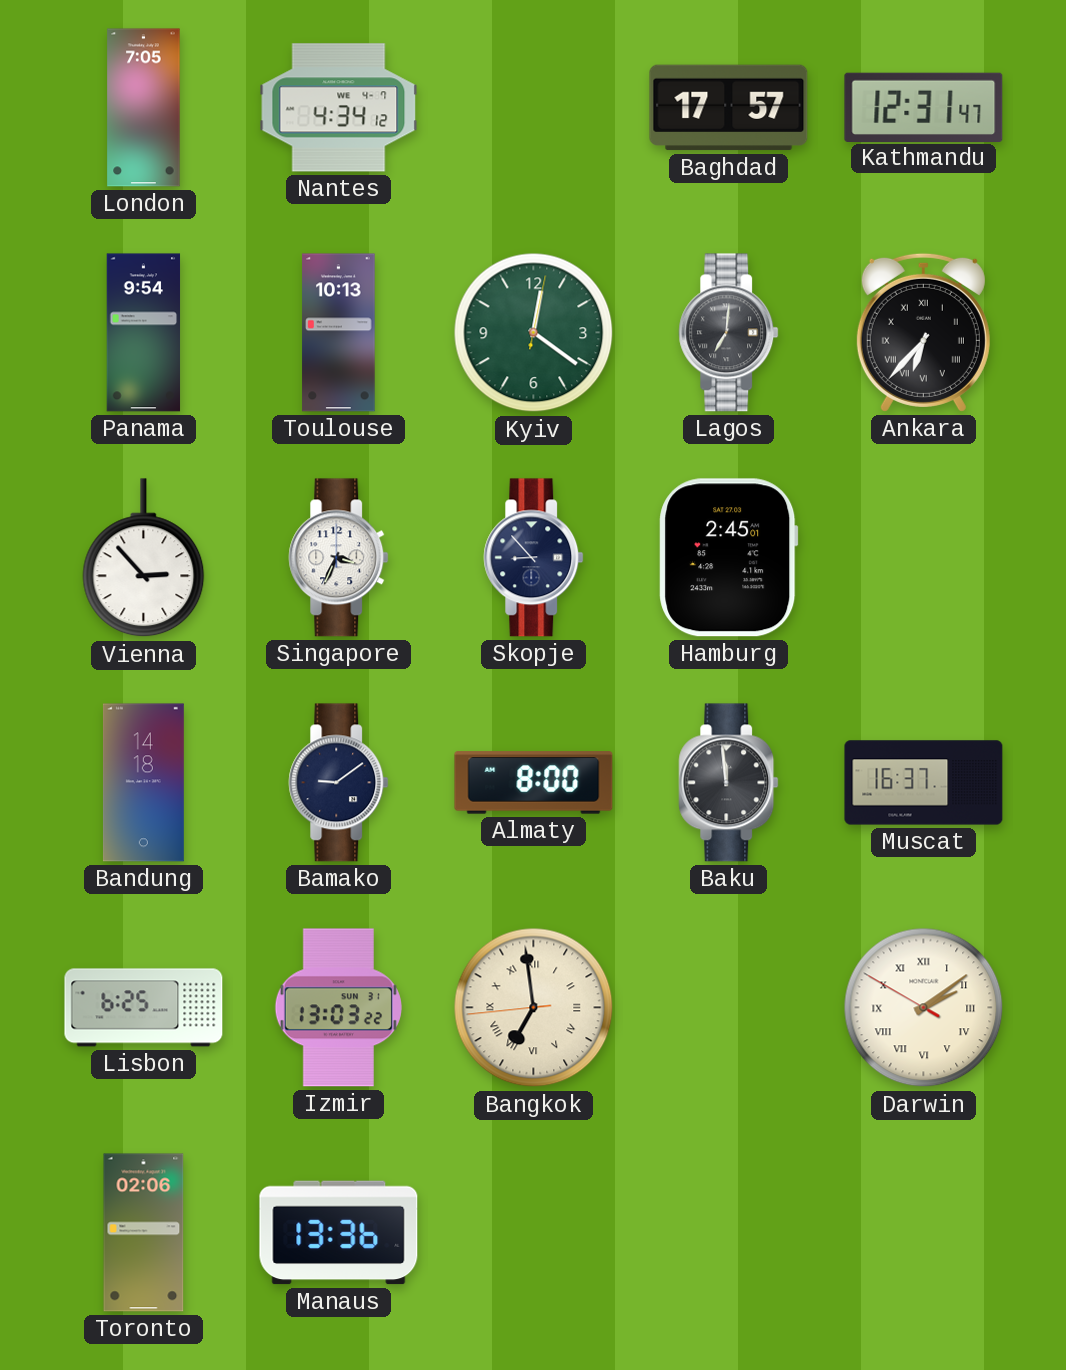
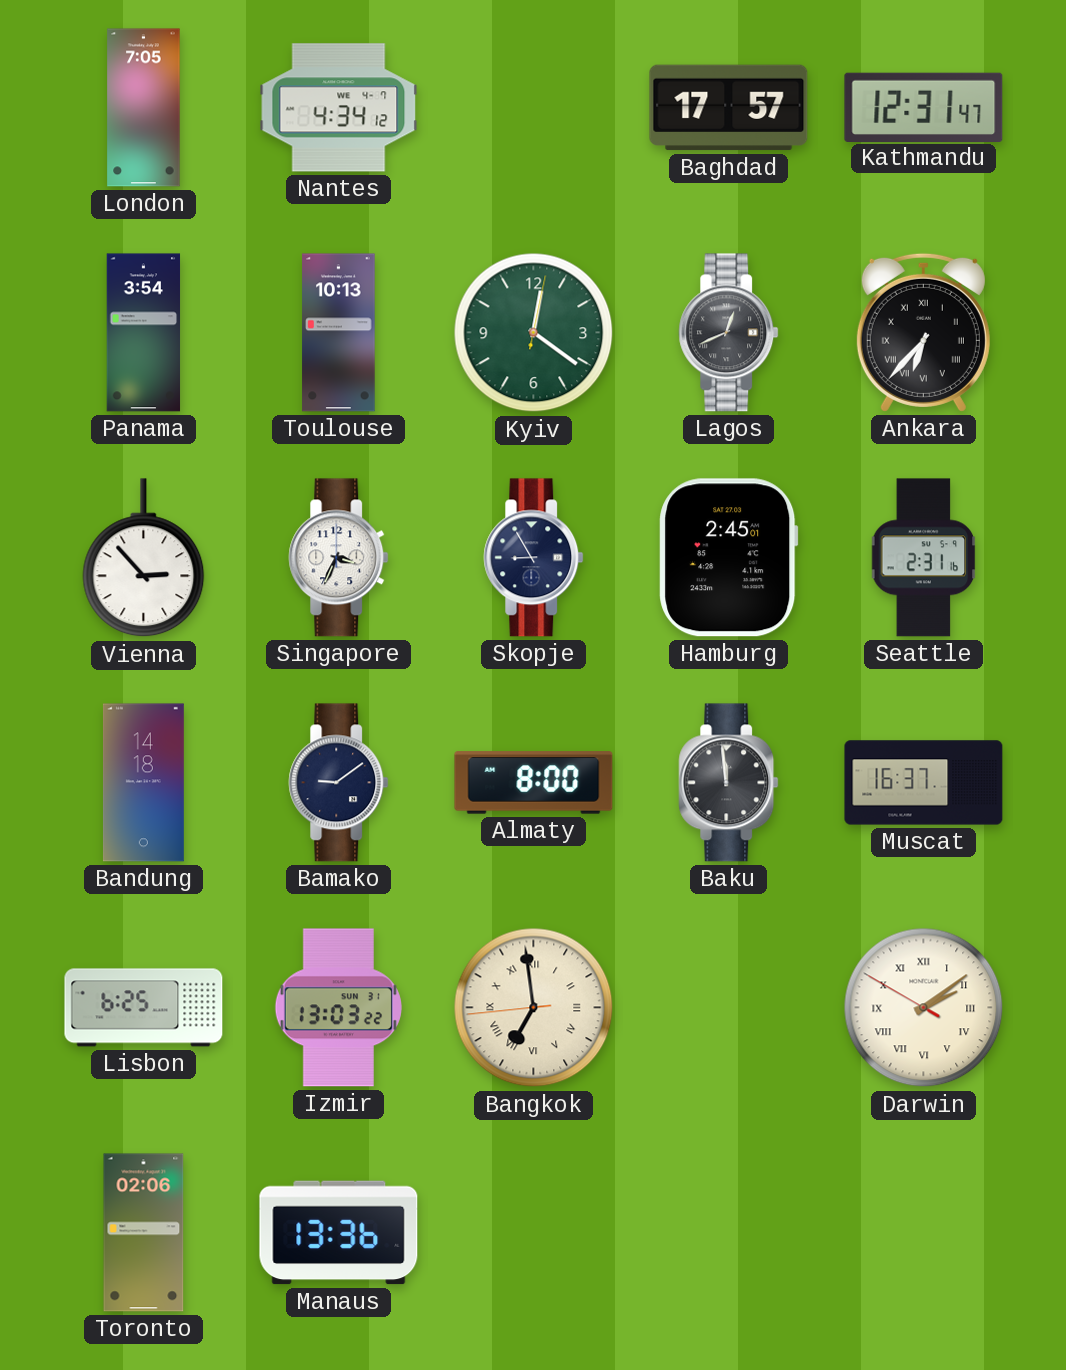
Panama: 9:54 -> 3:54
Lagos: 7:01 -> 12:41
Skopje: 8:53 -> 8:55
Seattle: none -> 2:31
